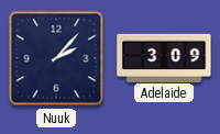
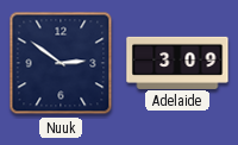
Nuuk: 2:07 -> 2:51
